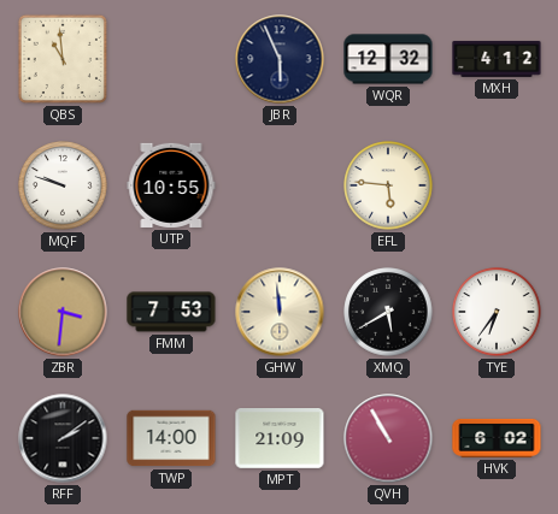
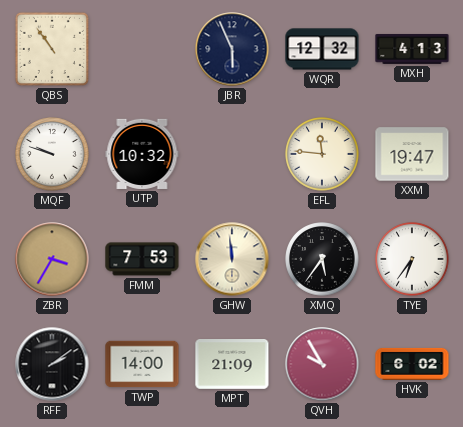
QBS: 10:59 -> 10:54
MXH: 4:12 -> 4:13
UTP: 10:55 -> 10:32
EFL: 5:46 -> 11:46
XXM: none -> 19:47
ZBR: 3:31 -> 3:35
XMQ: 5:40 -> 5:36
QVH: 10:55 -> 9:55
